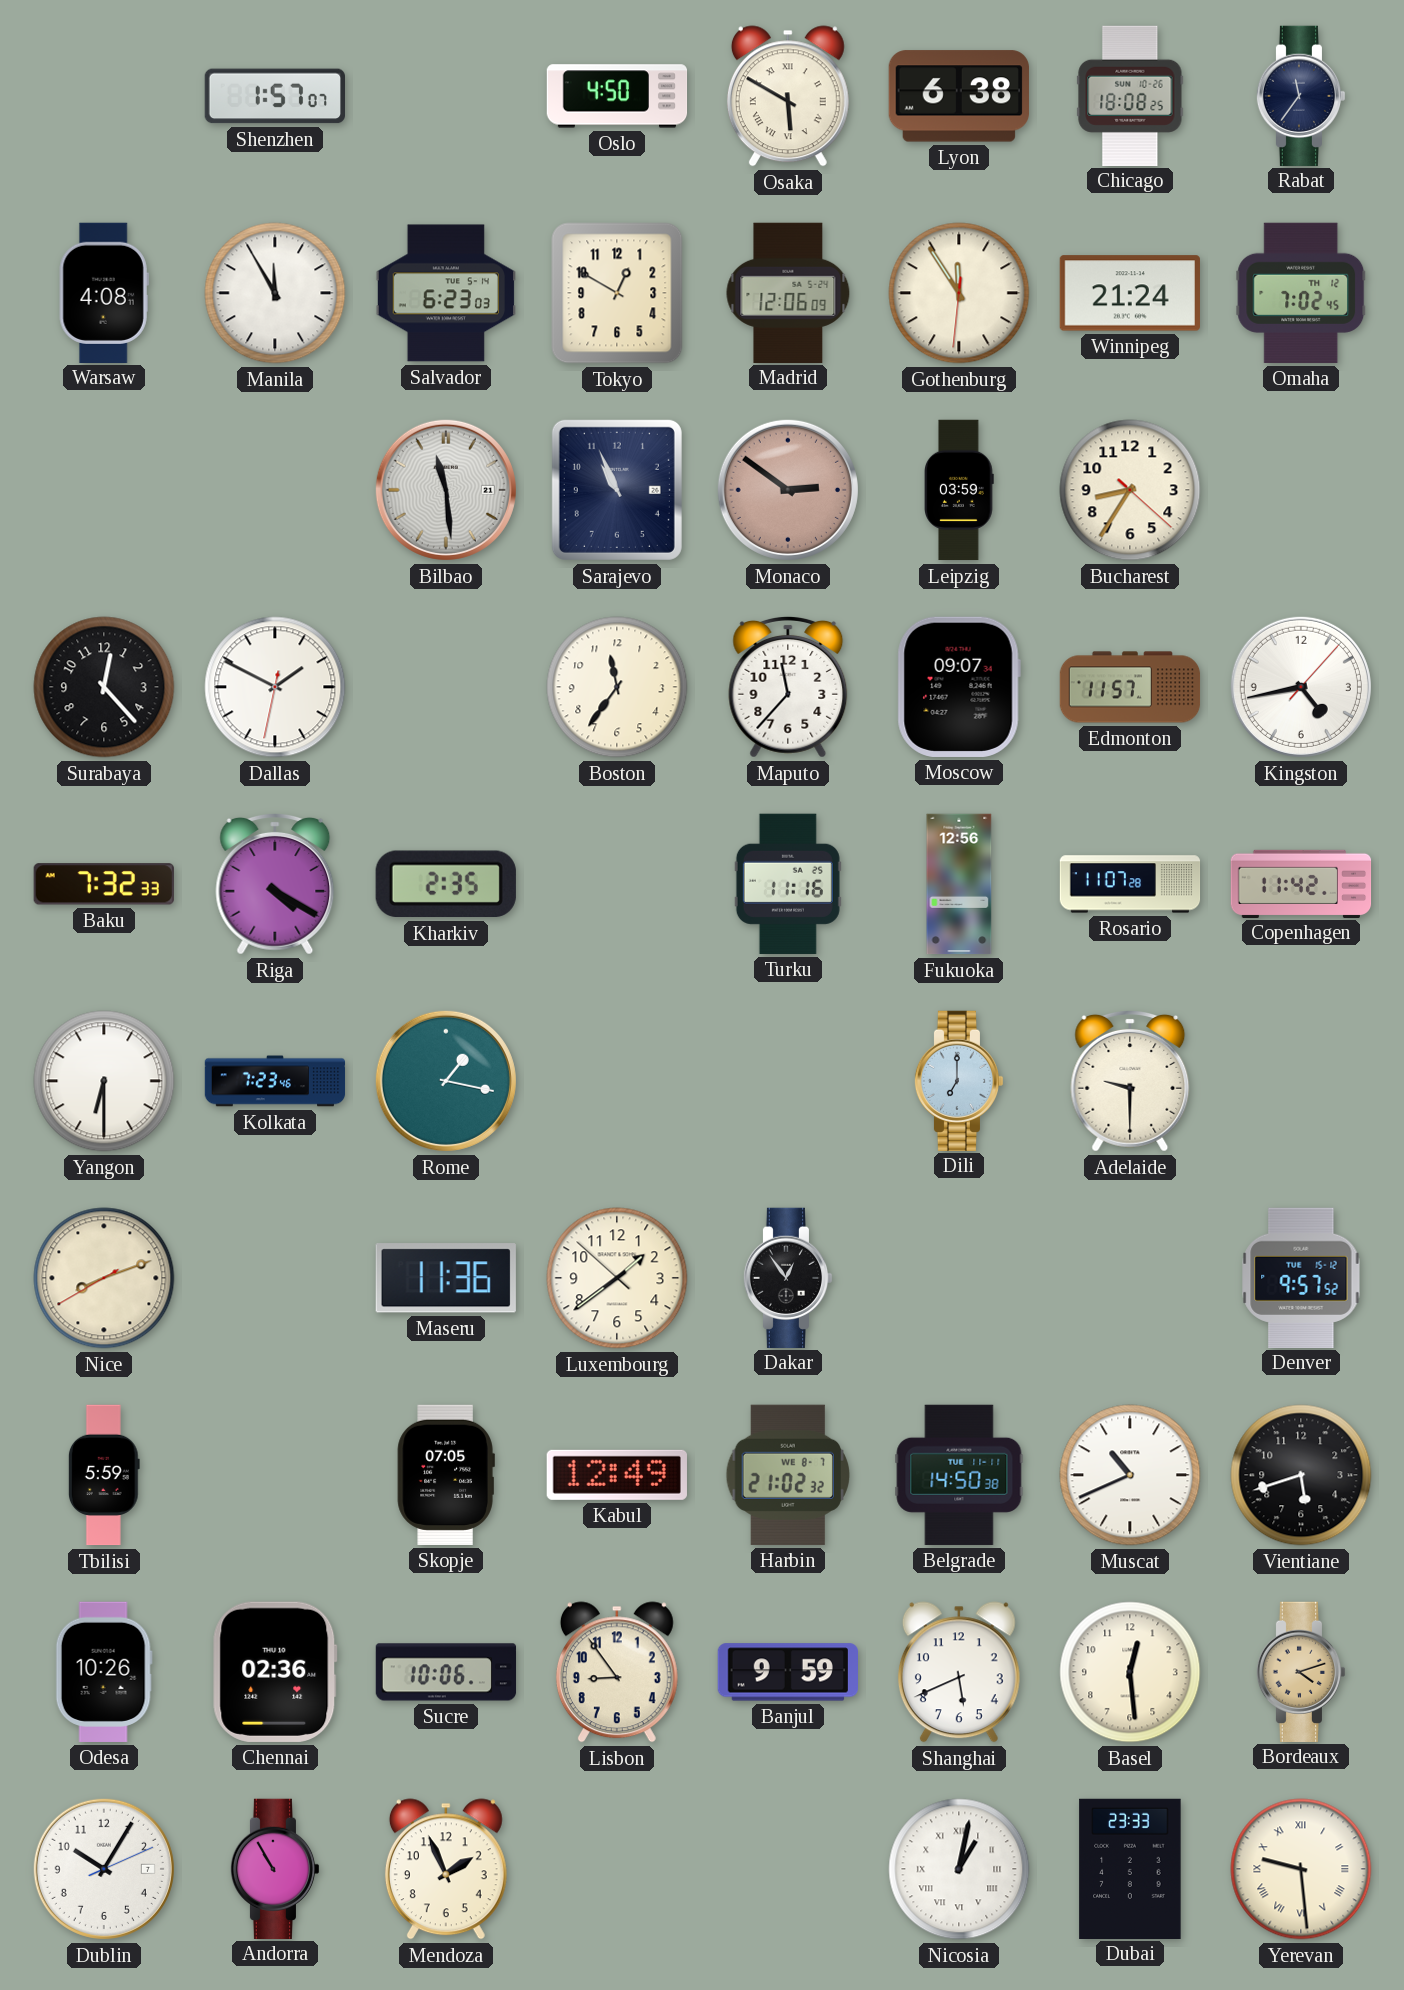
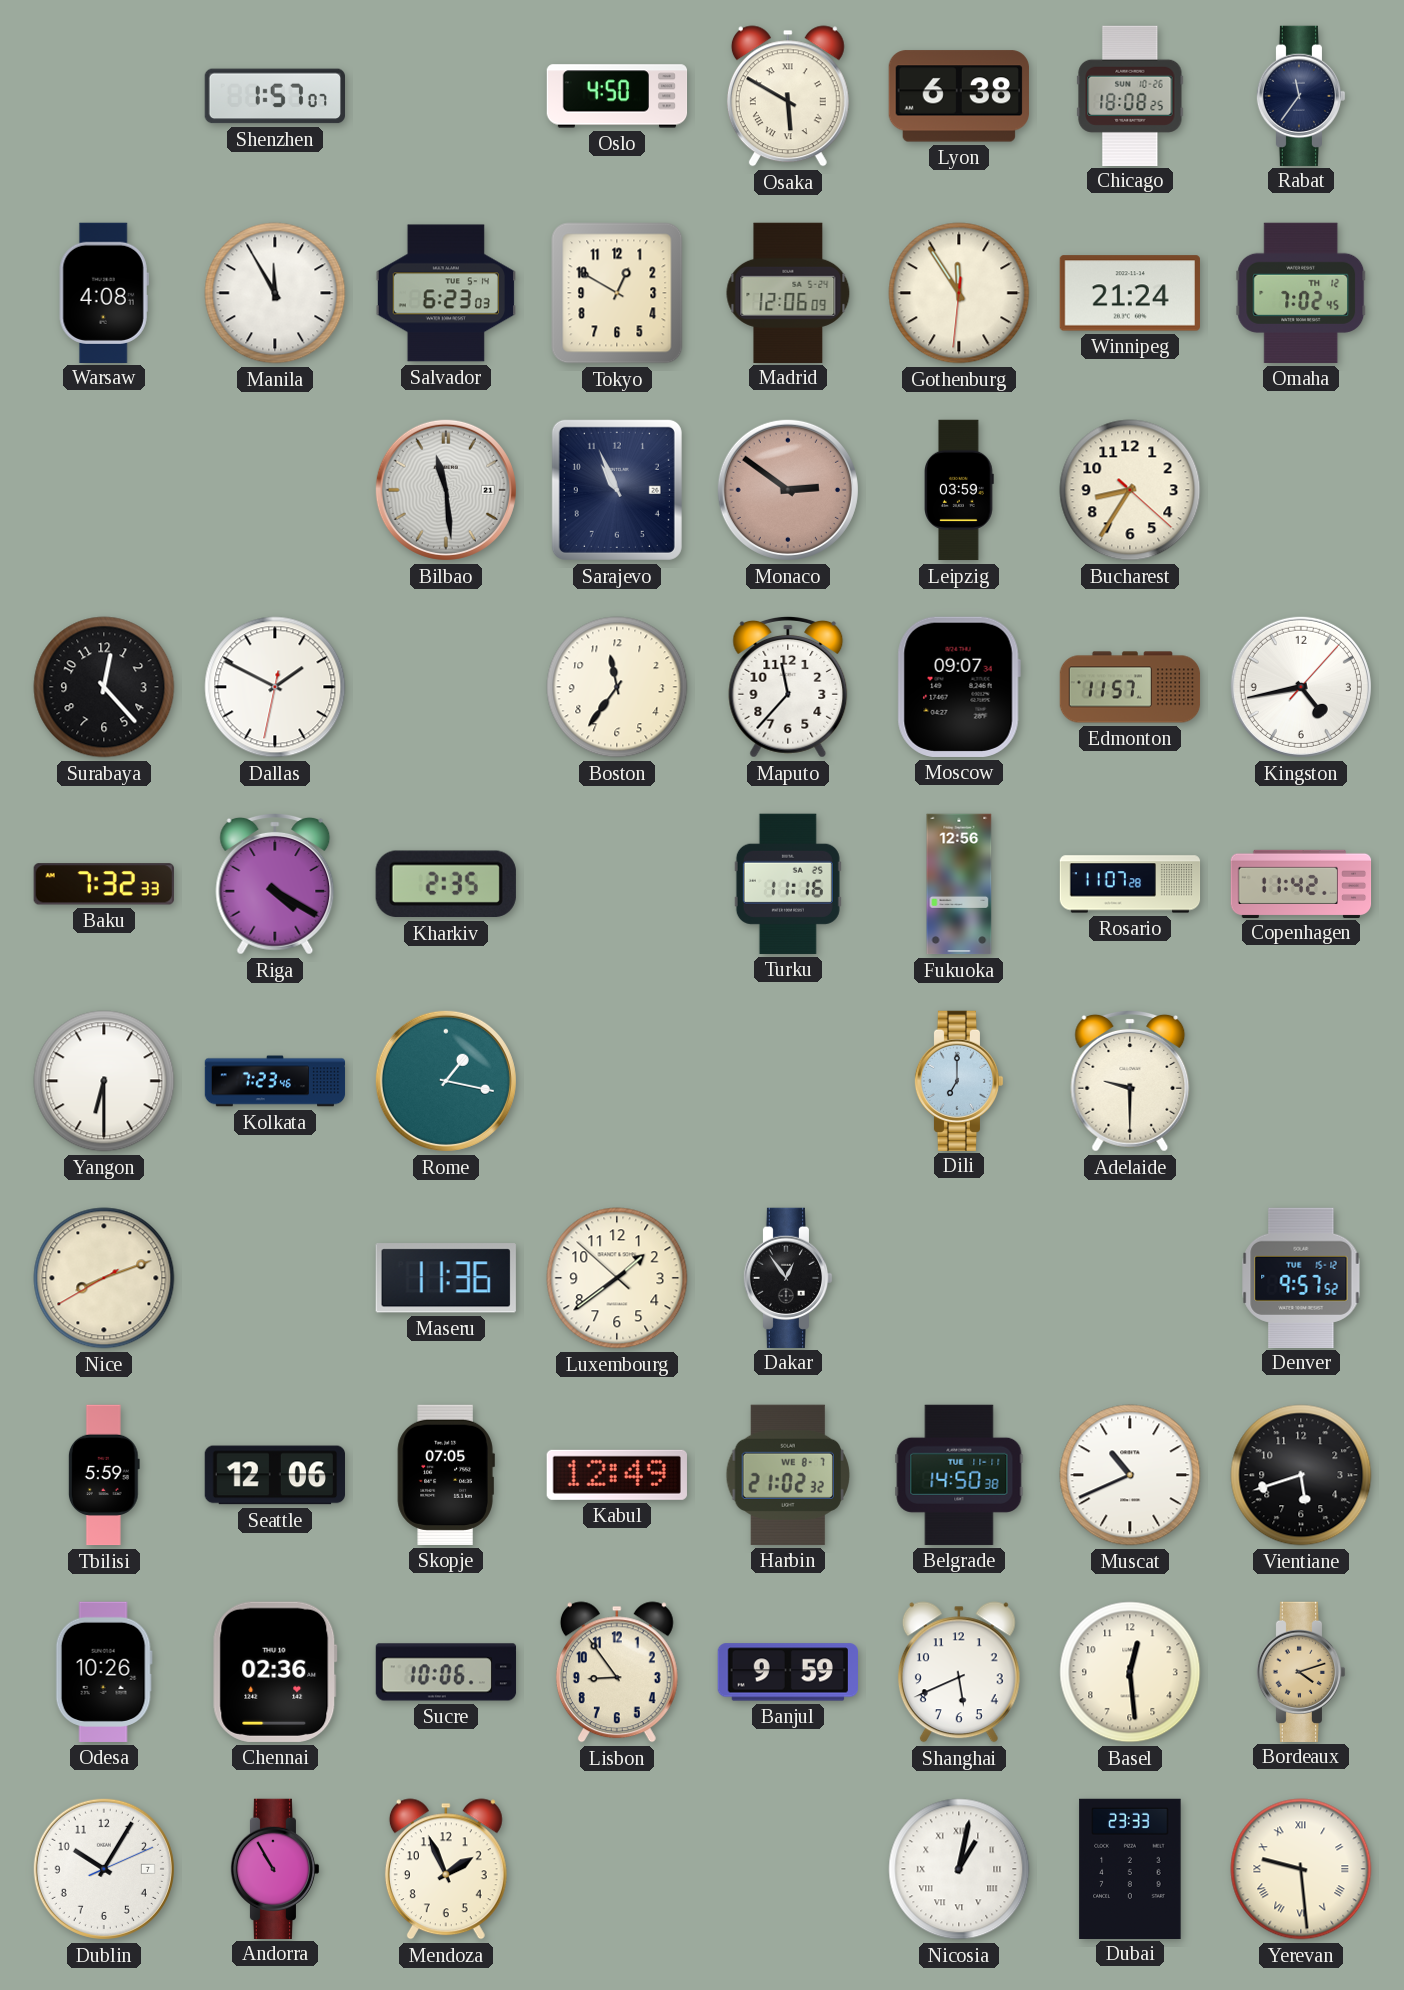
Seattle: none -> 12:06
